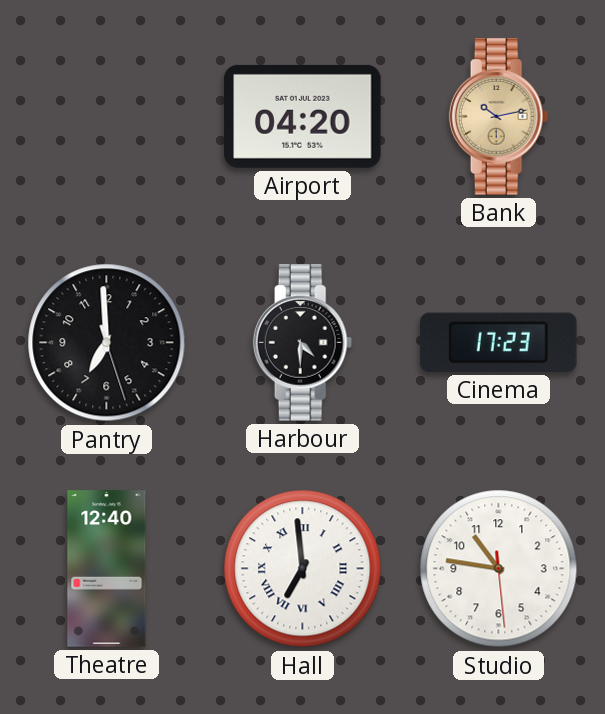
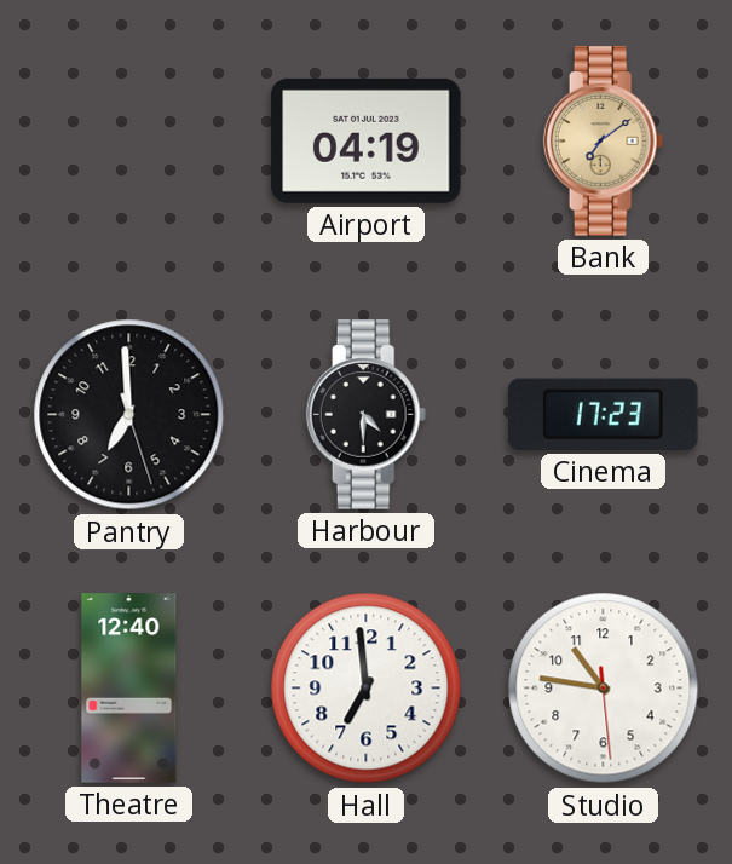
Airport: 04:20 -> 04:19
Bank: 10:13 -> 7:09
Hall numerals: Roman -> Arabic
